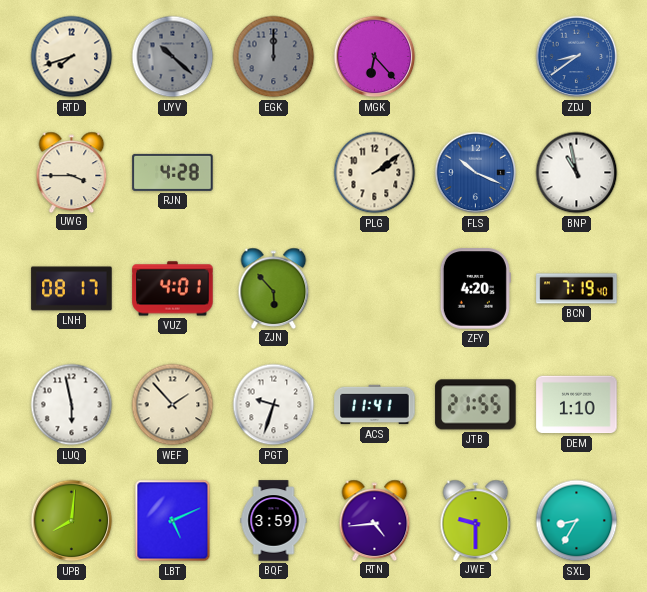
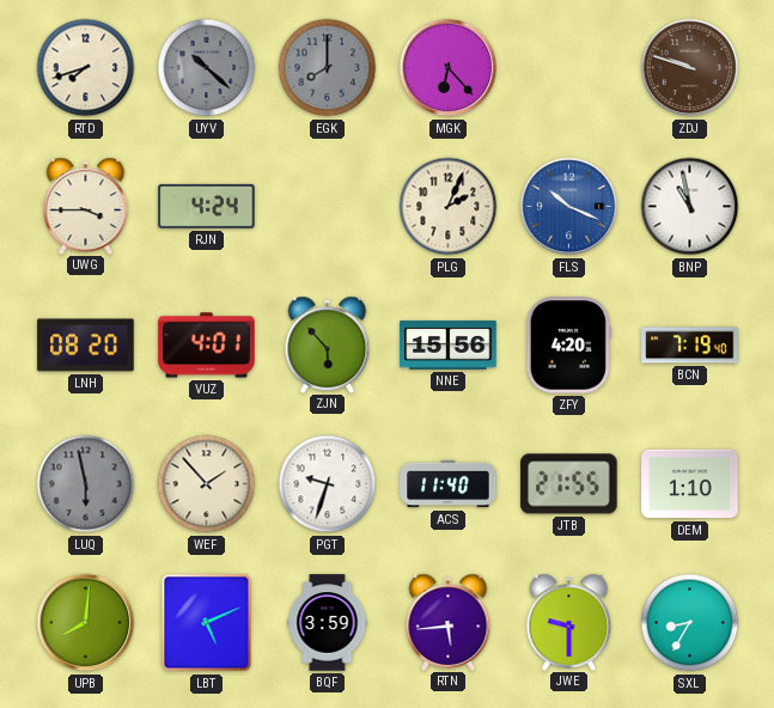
EGK: 12:00 -> 8:00
ZDJ: 8:39 -> 9:48
ZDJ dial: blue -> brown
RJN: 4:28 -> 4:24
PLG: 2:09 -> 2:04
LNH: 08:17 -> 08:20
NNE: none -> 15:56
LUQ dial: white -> grey
ACS: 11:41 -> 11:40
RTN: 4:44 -> 5:44
